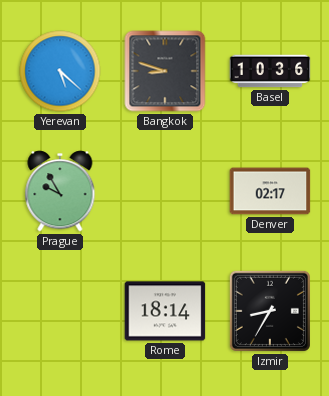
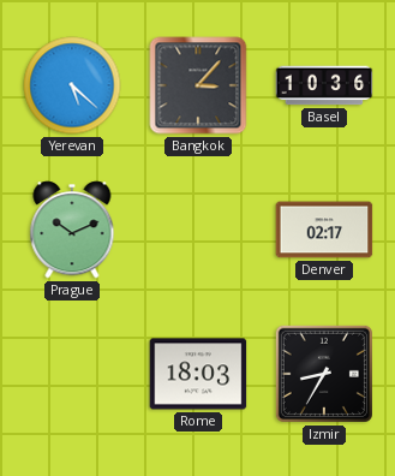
Bangkok: 8:48 -> 3:07
Prague: 9:55 -> 10:11
Rome: 18:14 -> 18:03
